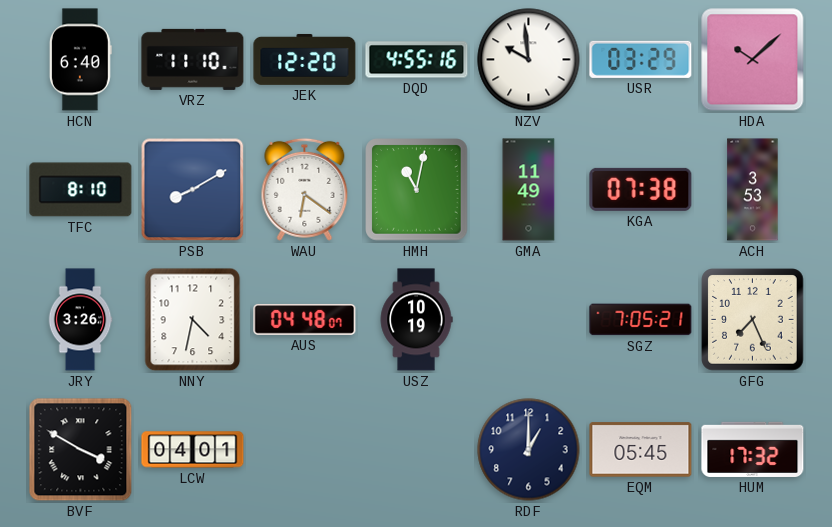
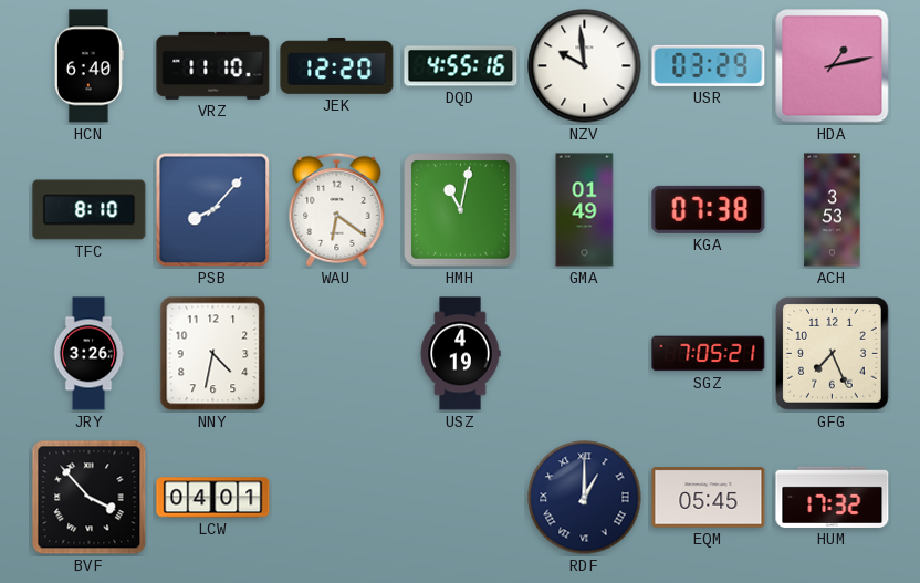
HDA: 10:08 -> 1:13
PSB: 8:10 -> 8:07
GMA: 11:49 -> 01:49
AUS: 04:48 -> none
USZ: 10:19 -> 4:19
BVF: 3:50 -> 3:53
RDF numerals: Arabic -> Roman
